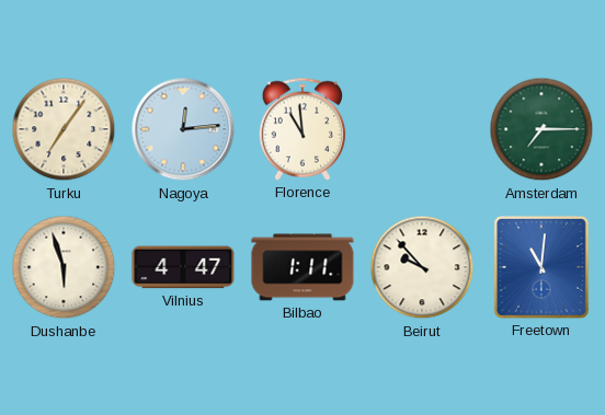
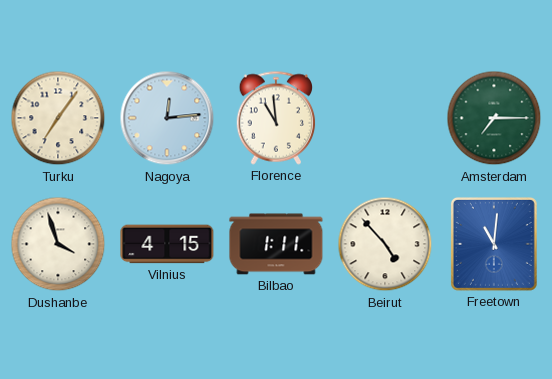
Dushanbe: 5:57 -> 3:57
Vilnius: 4:47 -> 4:15
Beirut: 9:53 -> 4:53
